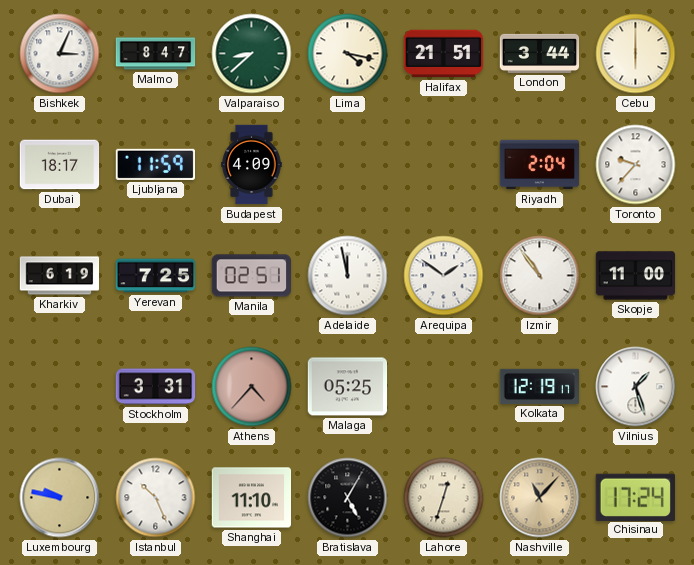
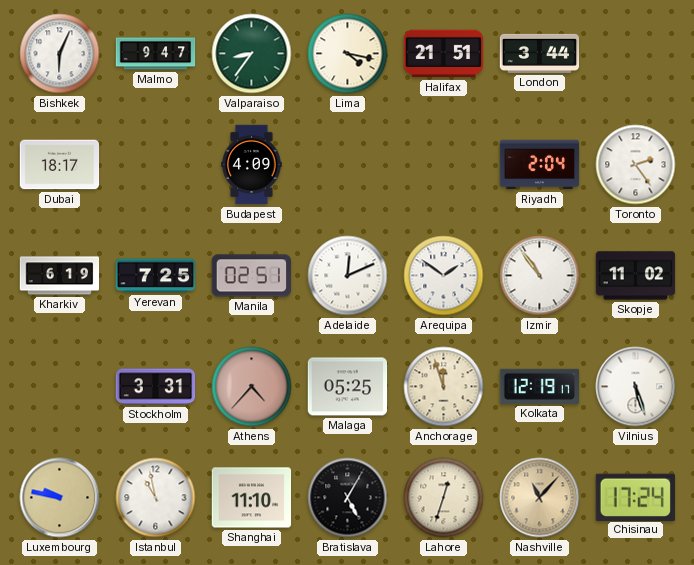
Bishkek: 3:04 -> 6:04
Malmo: 8:47 -> 9:47
Valparaiso: 8:38 -> 8:36
Cebu: 6:00 -> none
Ljubljana: 11:59 -> none
Toronto: 9:37 -> 2:24
Adelaide: 11:58 -> 12:11
Skopje: 11:00 -> 11:02
Anchorage: none -> 11:57
Vilnius: 1:27 -> 5:27
Istanbul: 10:26 -> 10:58
